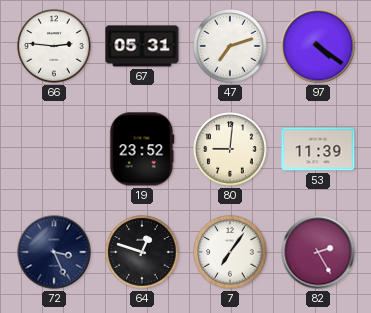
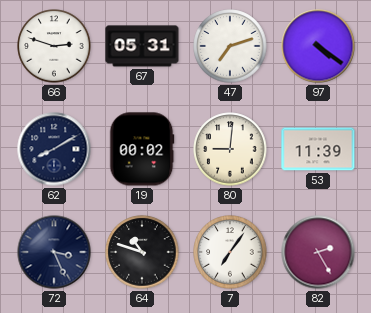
66: 2:46 -> 2:48
62: none -> 8:10
19: 23:52 -> 00:02
64: 12:48 -> 10:48
